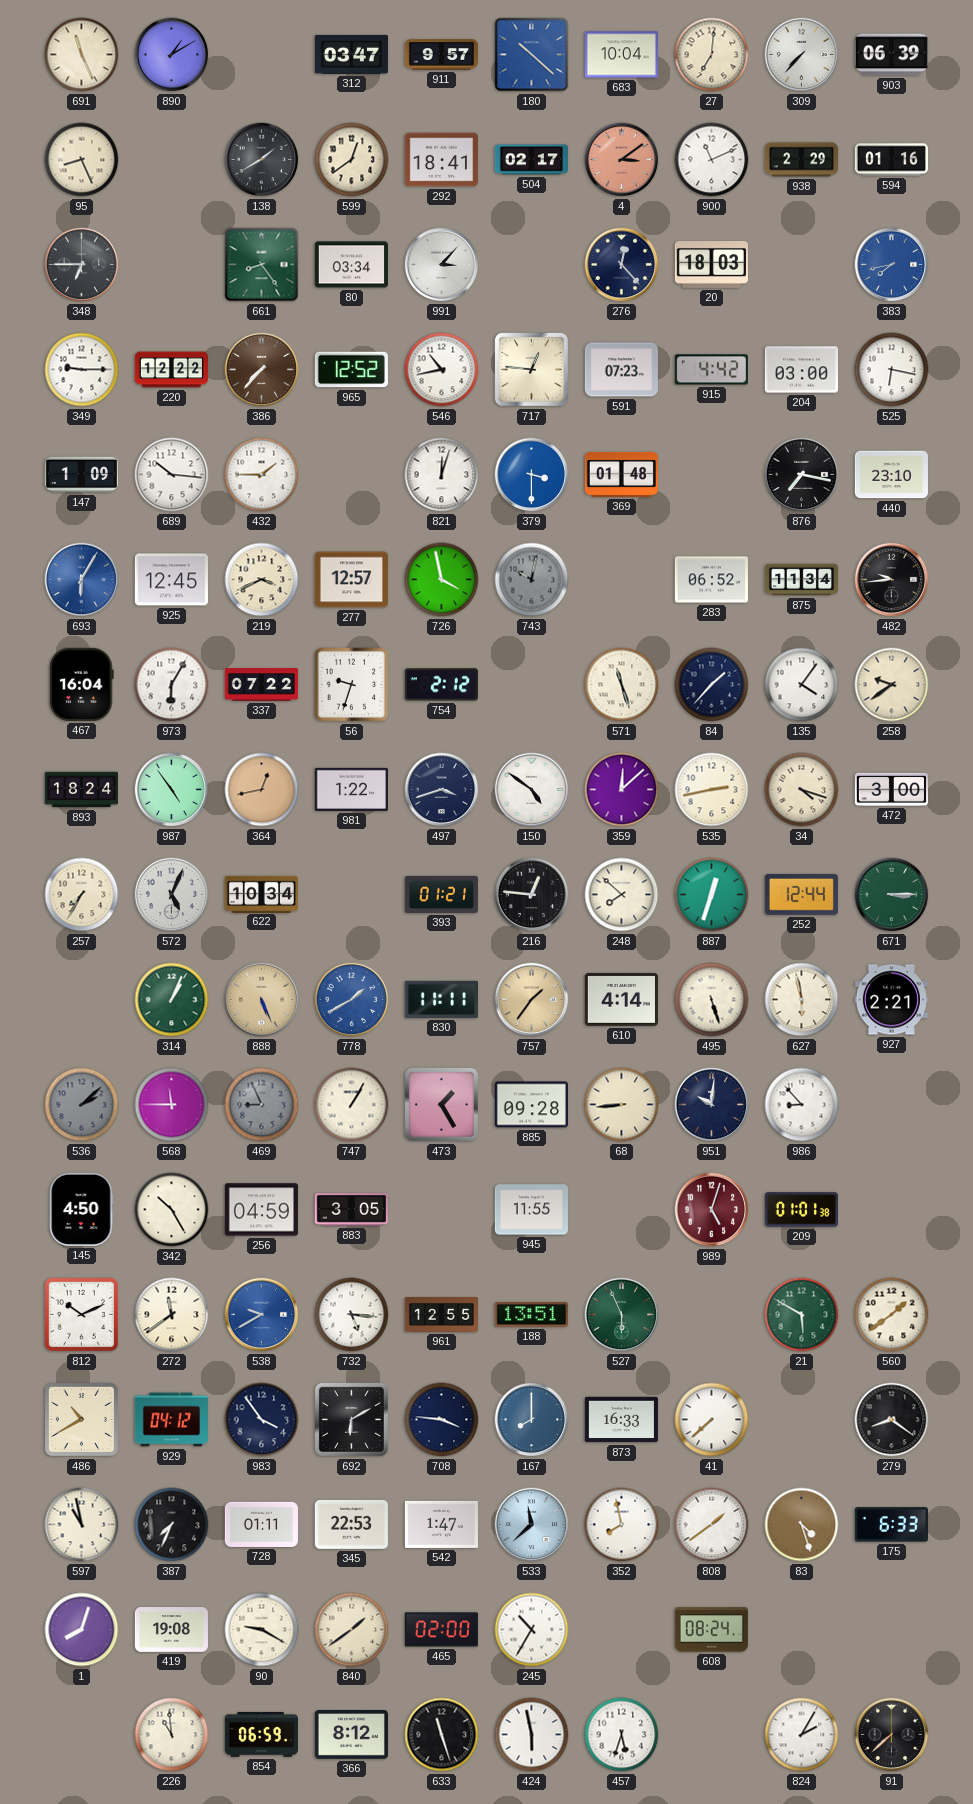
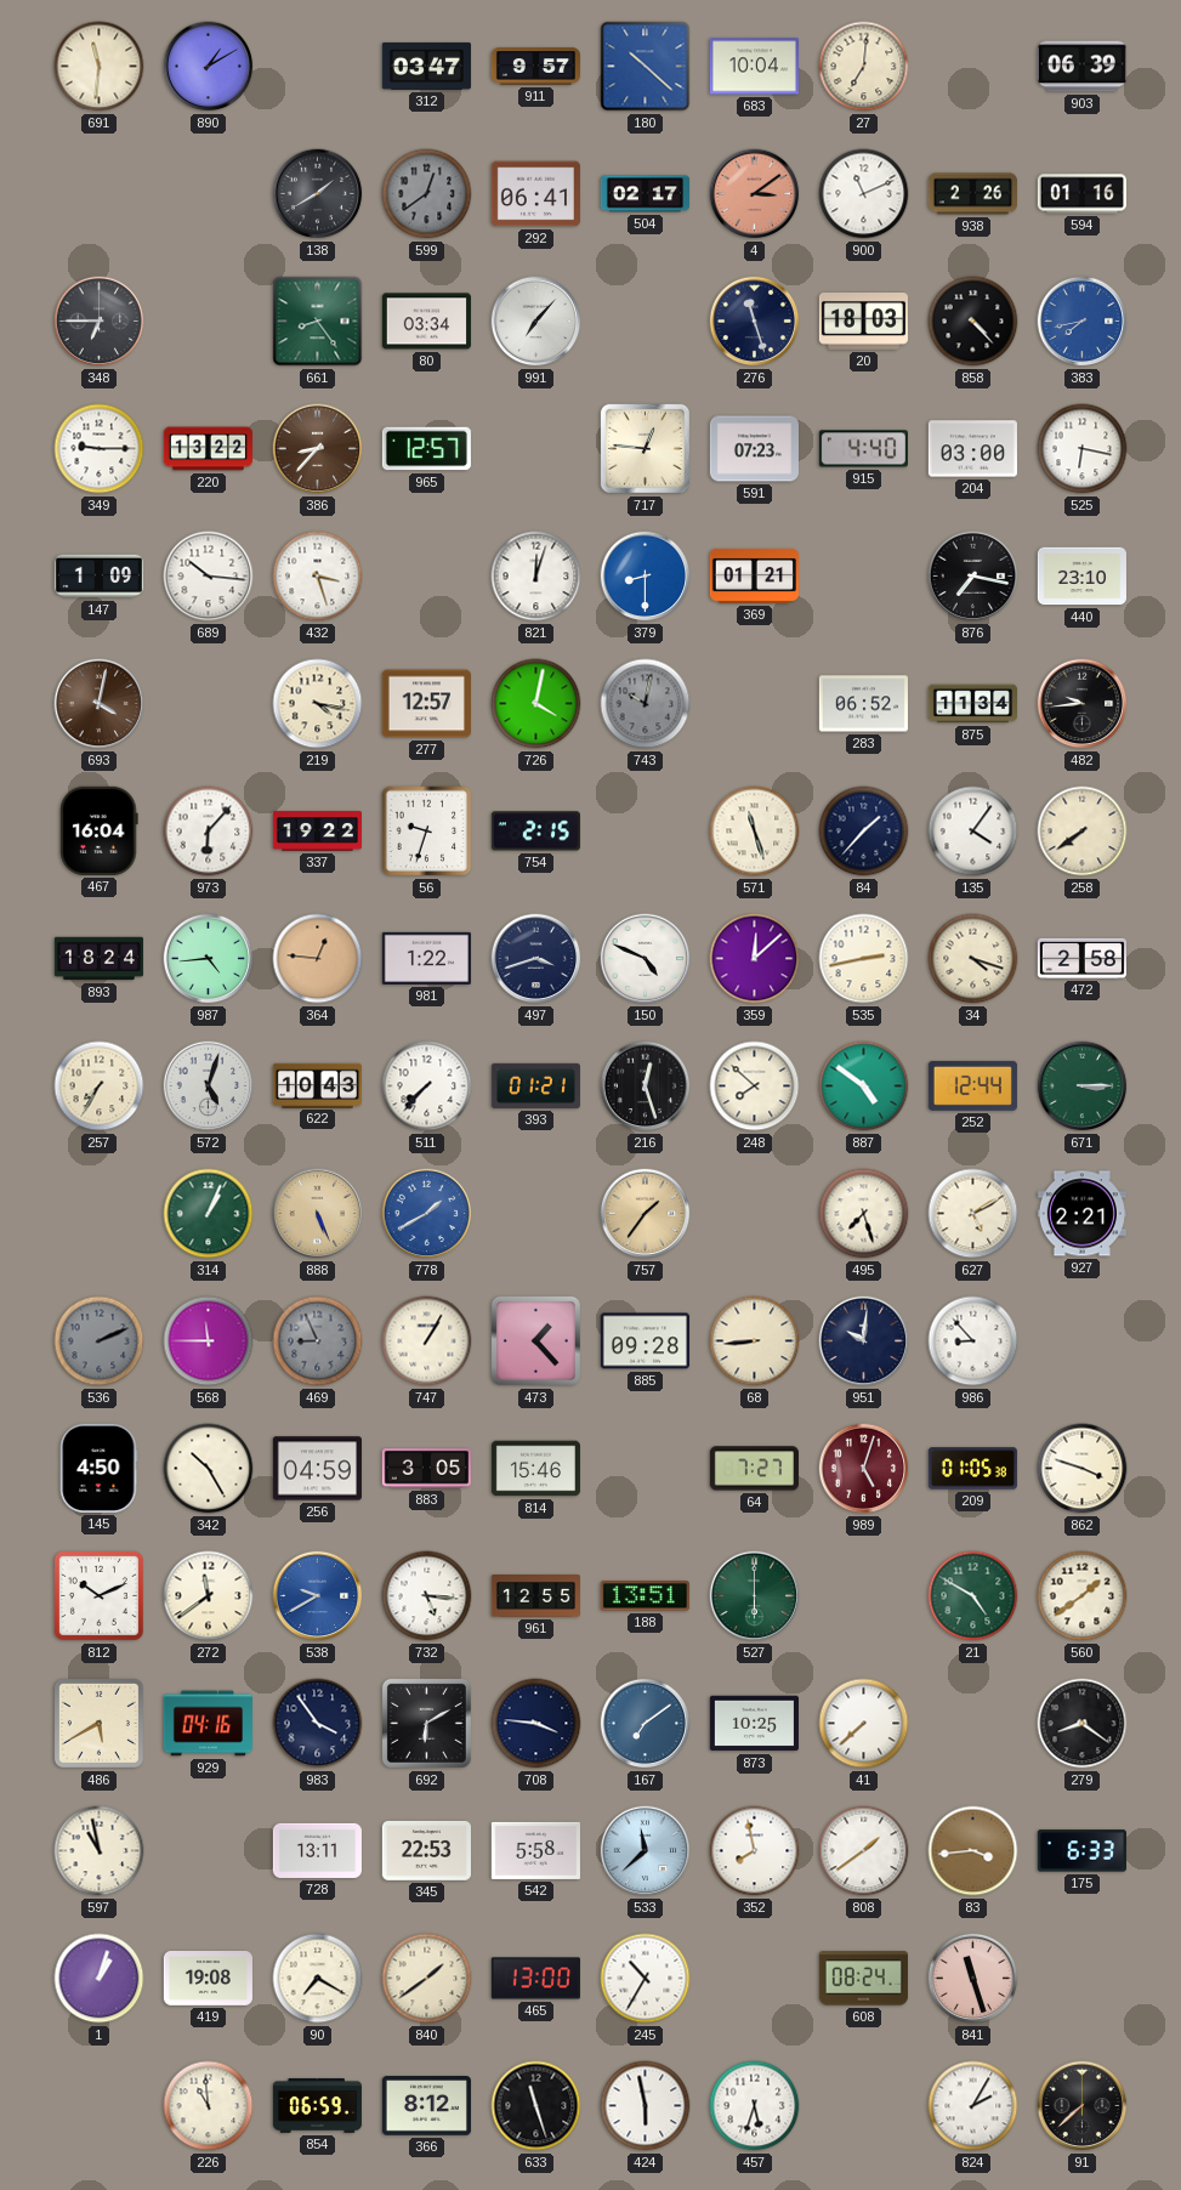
691: 11:26 -> 11:31
309: 7:37 -> none
95: 8:26 -> none
599 dial: cream -> grey
292: 18:41 -> 06:41
938: 2:29 -> 2:26
991: 3:07 -> 7:07
276: 12:23 -> 11:27
858: none -> 4:23
220: 12:22 -> 13:22
386: 7:37 -> 8:37
965: 12:52 -> 12:57
546: 10:43 -> none
915: 4:42 -> 4:40
432: 1:45 -> 3:27
379: 3:30 -> 8:30
369: 01:48 -> 01:21
693: 6:05 -> 4:02
693 dial: blue -> brown
925: 12:45 -> none
219: 3:41 -> 4:17
726: 3:58 -> 4:02
973: 6:05 -> 6:07
337: 07:22 -> 19:22
754: 2:12 -> 2:15
258: 9:39 -> 7:39
987: 4:54 -> 4:44
364: 12:43 -> 12:46
150: 4:51 -> 4:49
472: 3:00 -> 2:58
572: 5:04 -> 5:03
622: 10:34 -> 10:43
511: none -> 7:37
216: 12:46 -> 12:27
887: 12:33 -> 4:51
830: 11:11 -> none
610: 4:14 -> none
495: 5:27 -> 7:27
627: 5:58 -> 5:10
536: 2:08 -> 2:11
473: 1:25 -> 1:23
814: none -> 15:46
945: 11:55 -> none
64: none -> 7:27
209: 01:01 -> 01:05
862: none -> 3:48
527: 5:56 -> 6:00
21: 5:50 -> 4:50
486: 10:40 -> 5:40
929: 04:12 -> 04:16
167: 8:00 -> 7:09
873: 16:33 -> 10:25
387: 7:34 -> none
728: 01:11 -> 13:11
542: 1:47 -> 5:58
83: 4:27 -> 3:44
1: 8:03 -> 1:03
90: 9:20 -> 7:20
465: 02:00 -> 13:00
841: none -> 11:27
